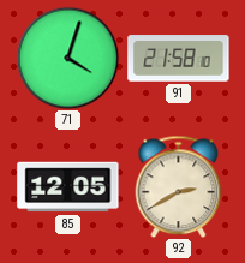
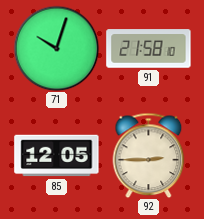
71: 4:03 -> 10:03
92: 2:40 -> 2:45
